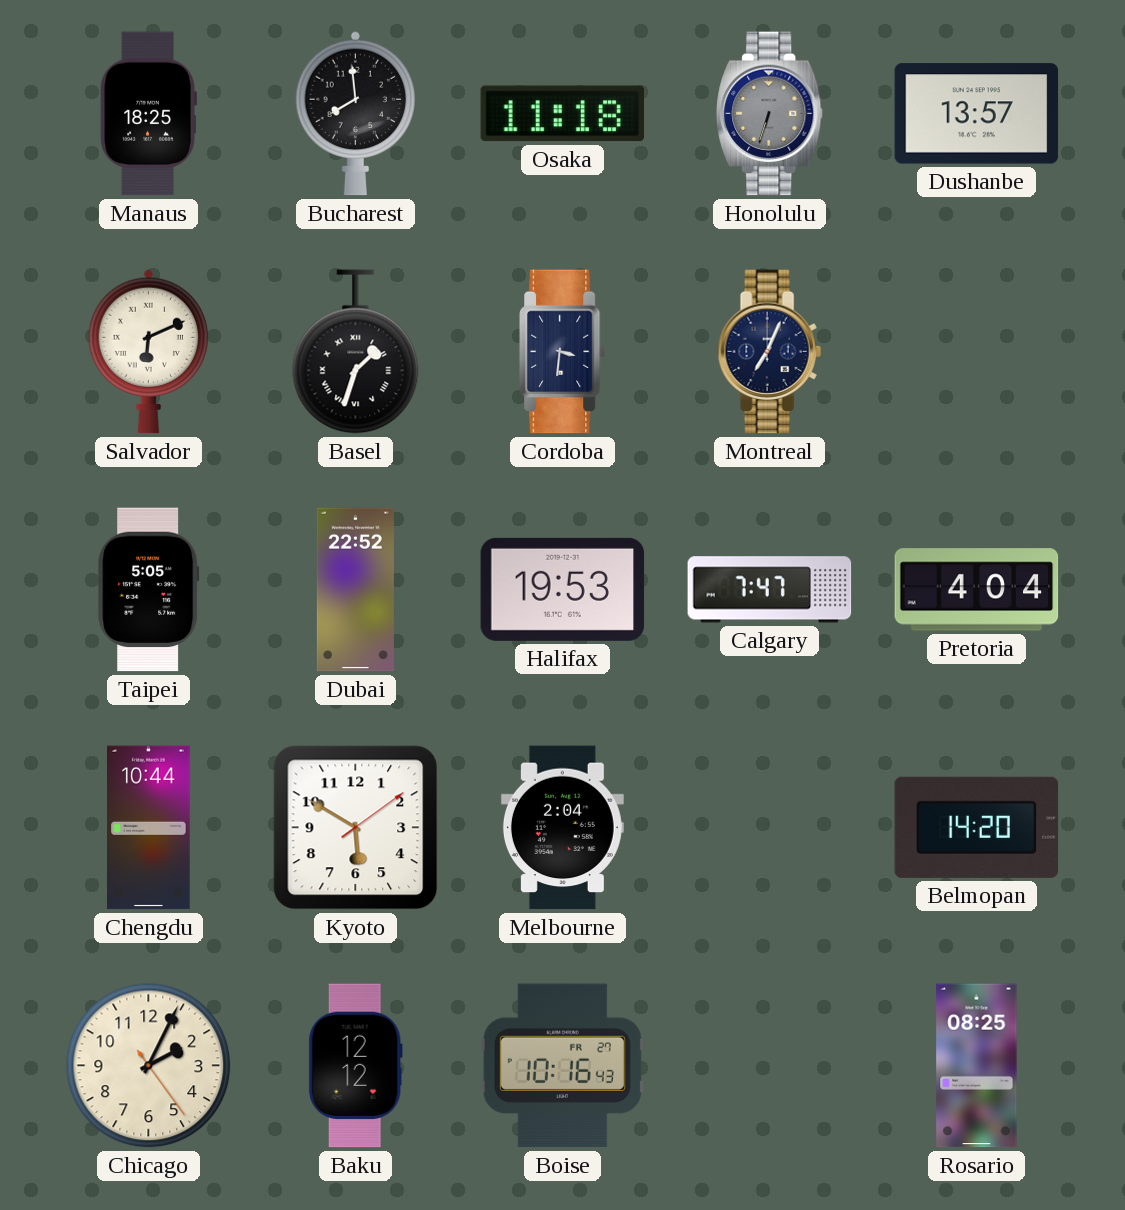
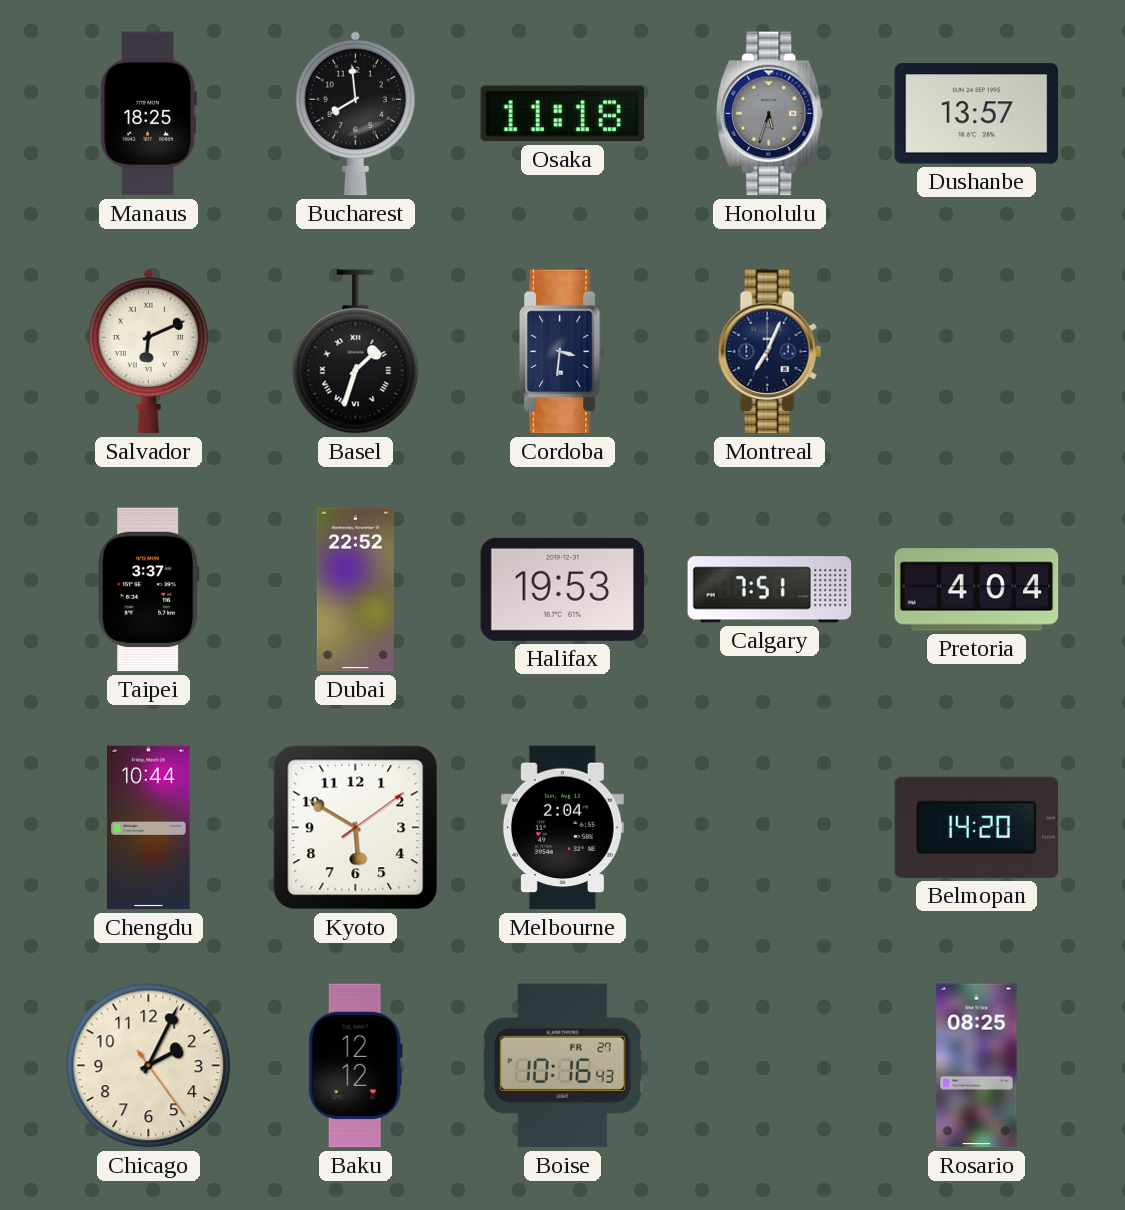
Honolulu: 6:33 -> 5:33
Taipei: 5:05 -> 3:37
Calgary: 7:47 -> 7:51
